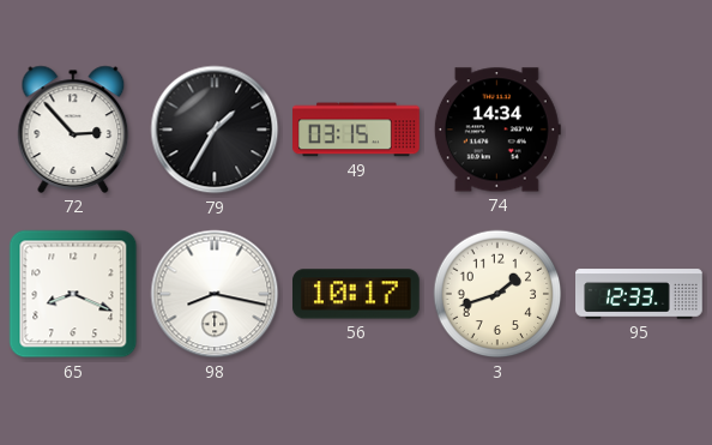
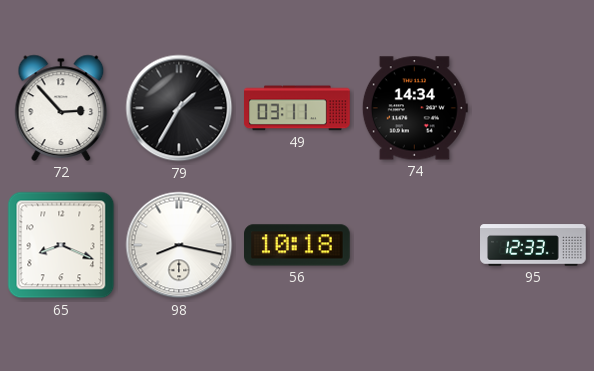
49: 03:15 -> 03:11
56: 10:17 -> 10:18
3: 1:42 -> none
